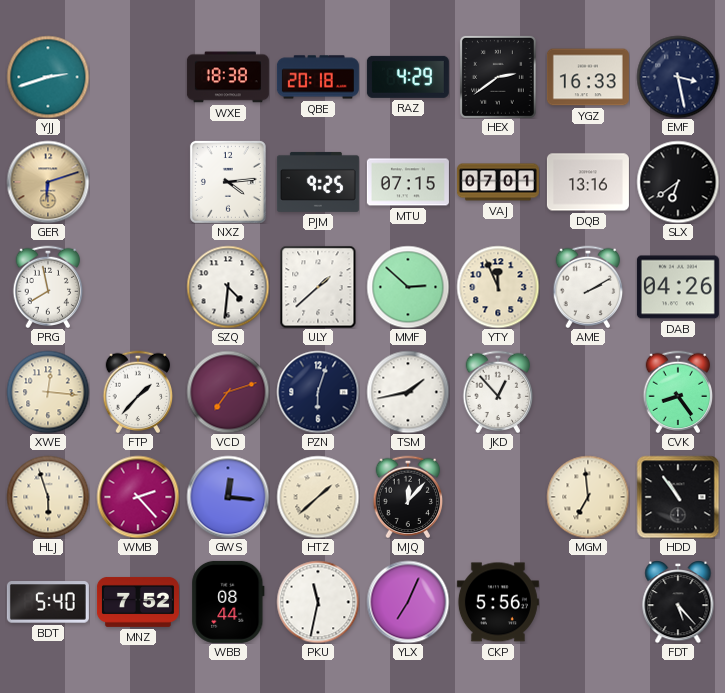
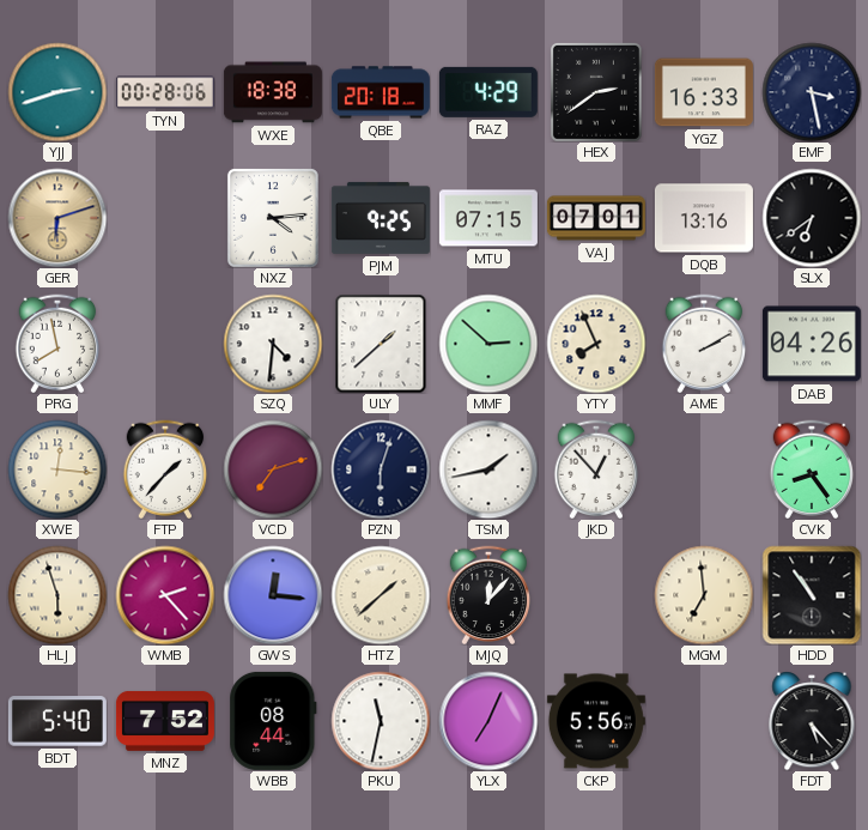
TYN: none -> 00:28
YTY: 11:56 -> 7:56
